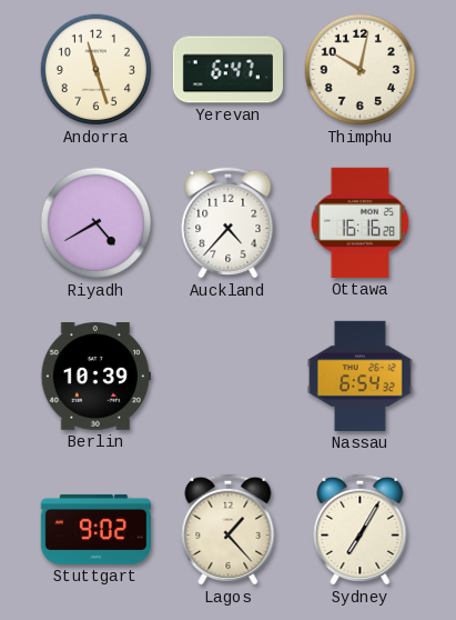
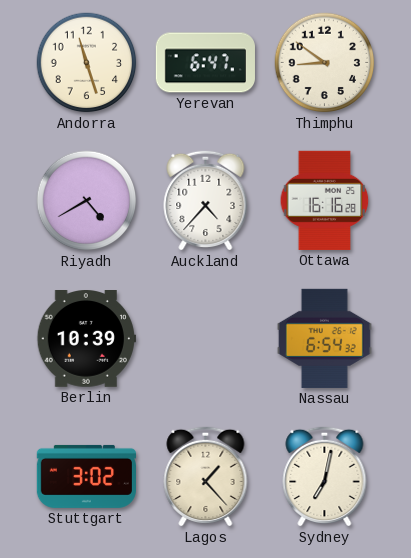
Thimphu: 10:02 -> 8:51
Stuttgart: 9:02 -> 3:02
Sydney: 7:05 -> 7:02
